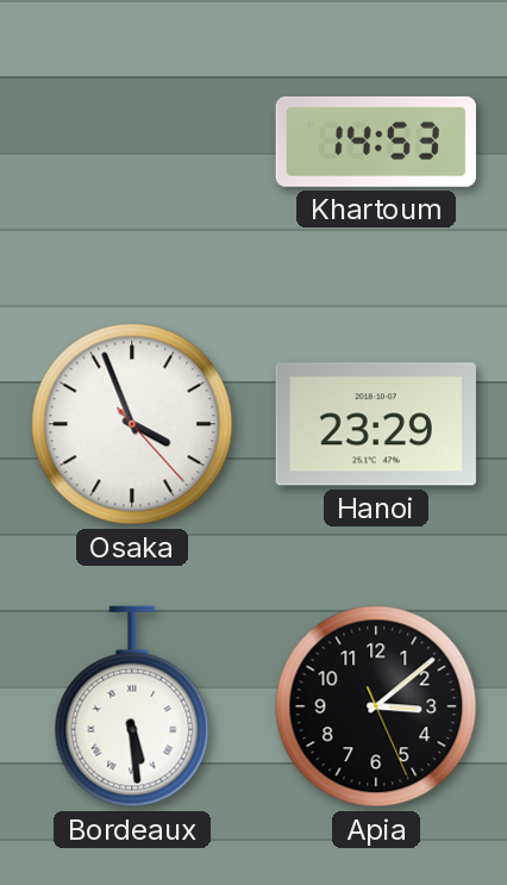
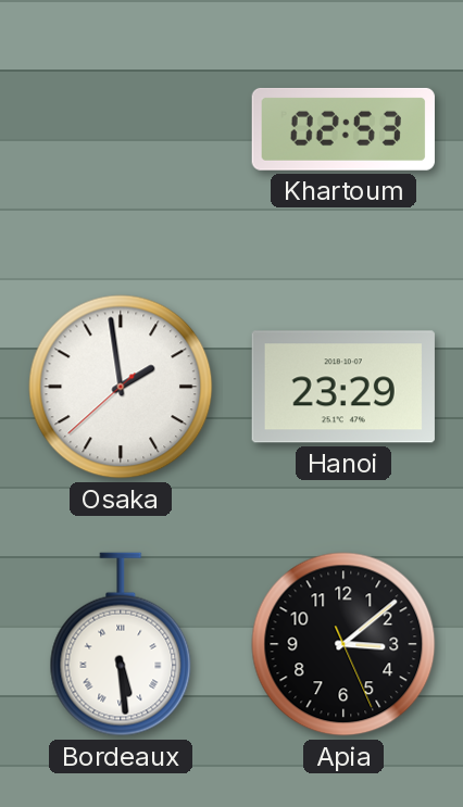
Khartoum: 14:53 -> 02:53
Osaka: 3:56 -> 1:58
